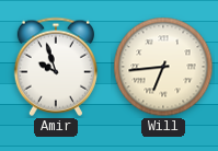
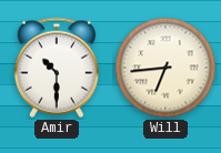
Amir: 9:57 -> 10:30
